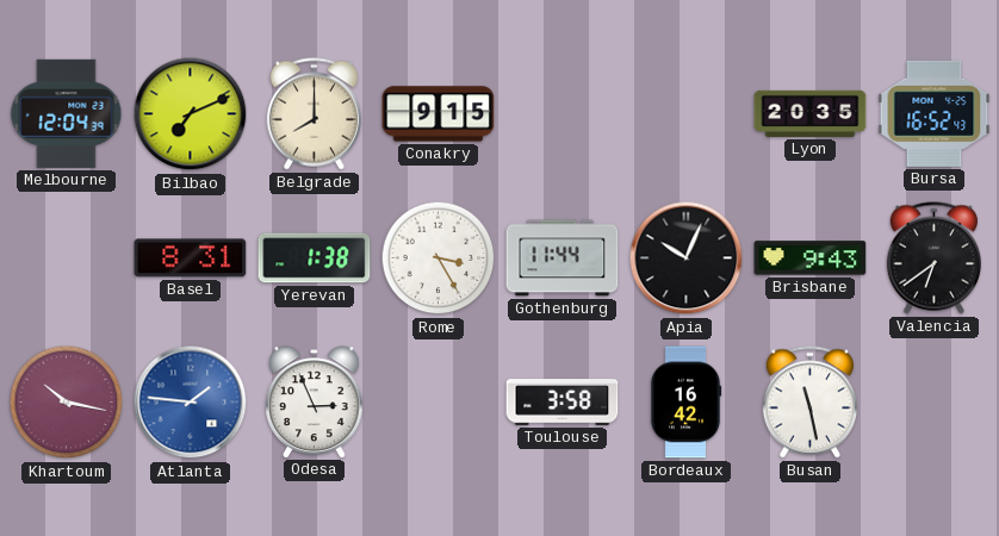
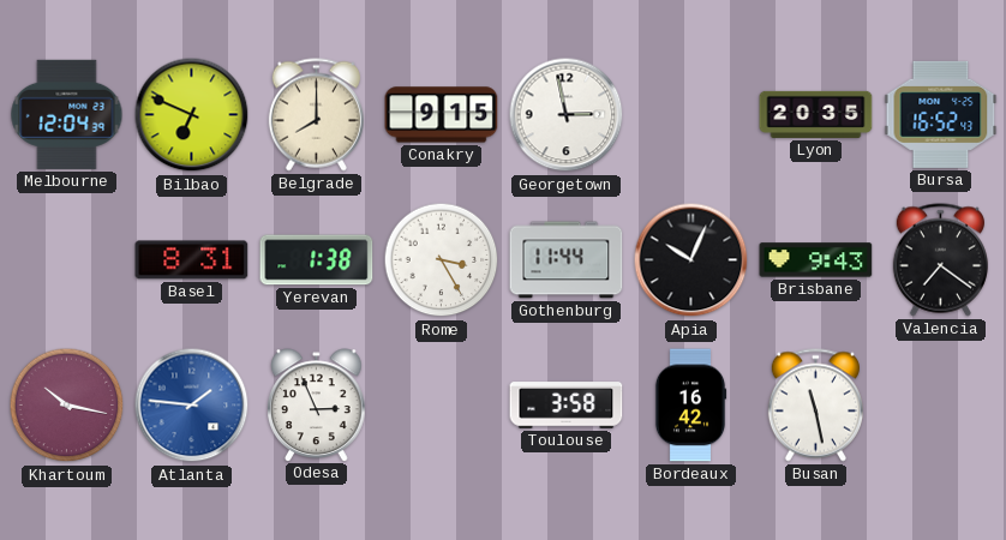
Bilbao: 7:11 -> 6:49
Georgetown: none -> 2:58
Valencia: 6:39 -> 7:21
